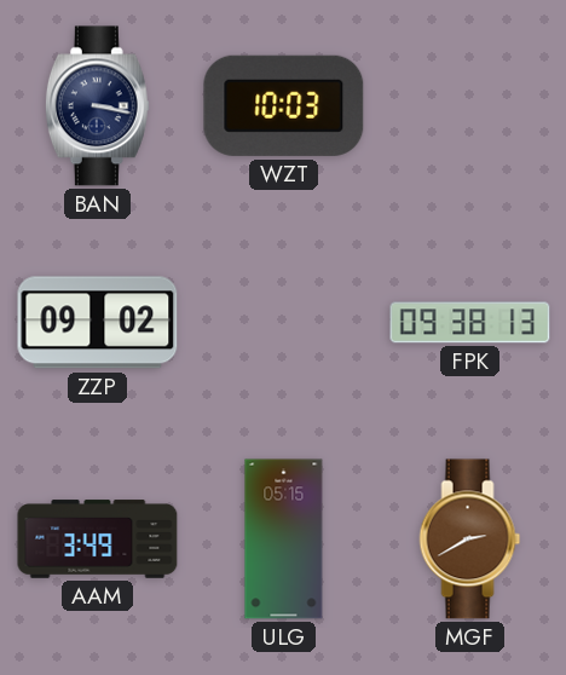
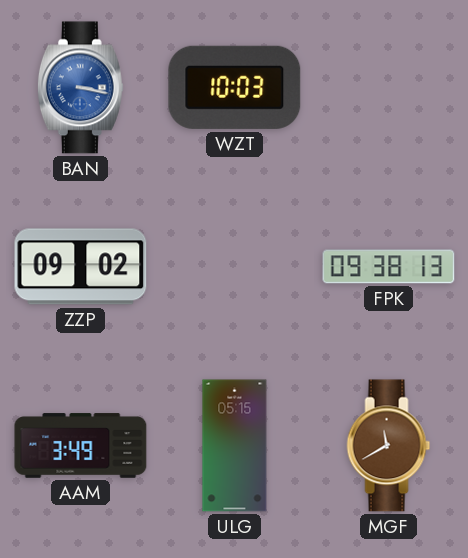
BAN dial: navy -> blue
MGF: 2:40 -> 11:40
